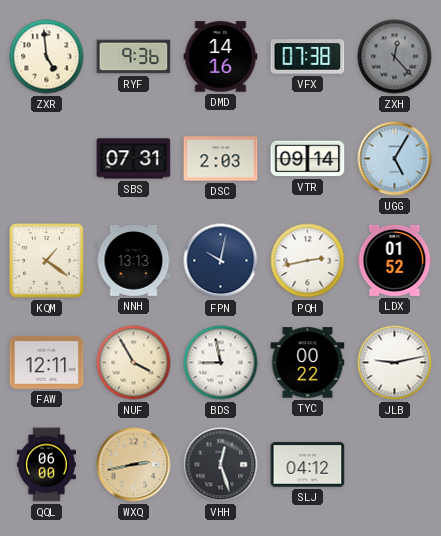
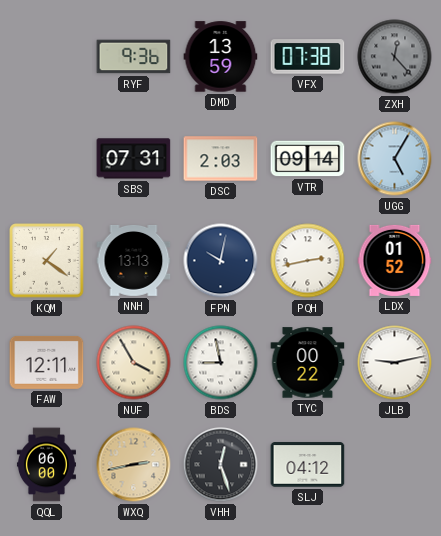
ZXR: 4:59 -> none
DMD: 14:16 -> 13:59
